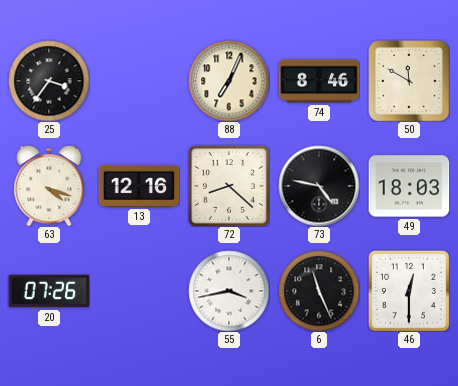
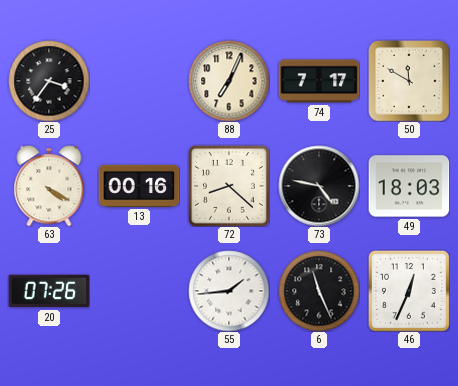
74: 8:46 -> 7:17
63: 4:18 -> 4:20
13: 12:16 -> 00:16
55: 3:43 -> 1:44
46: 12:30 -> 12:34
